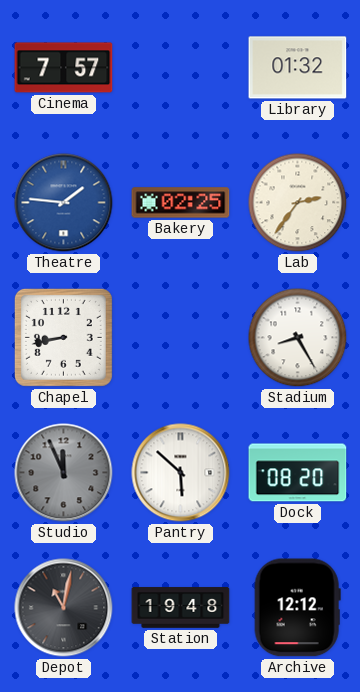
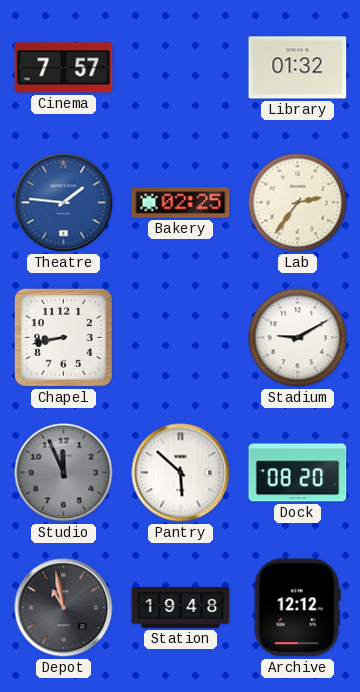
Stadium: 8:25 -> 9:10
Depot: 11:02 -> 10:58
